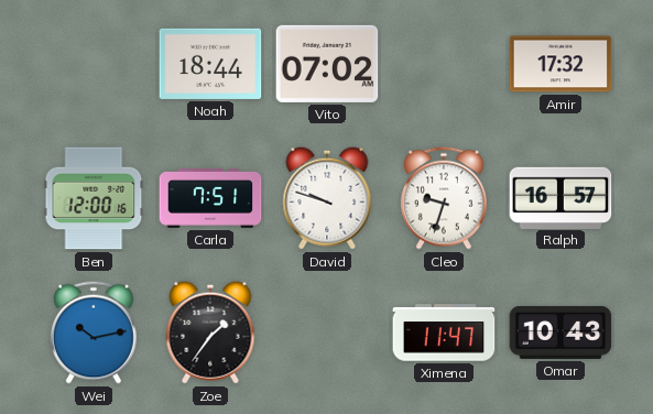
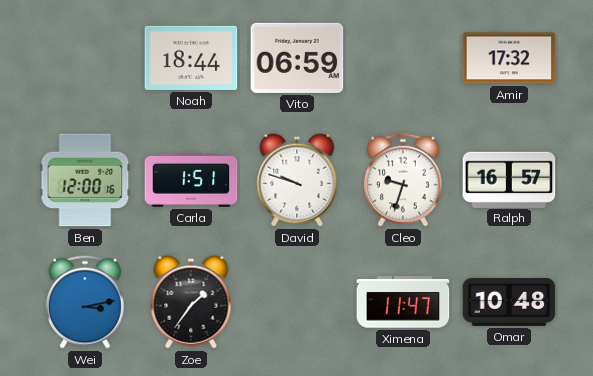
Vito: 07:02 -> 06:59
Carla: 7:51 -> 1:51
Wei: 10:13 -> 3:13
Omar: 10:43 -> 10:48
